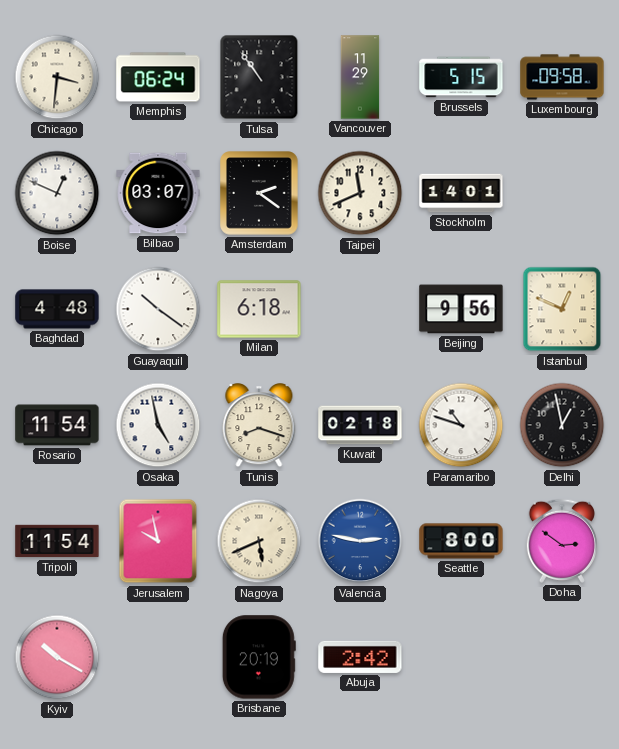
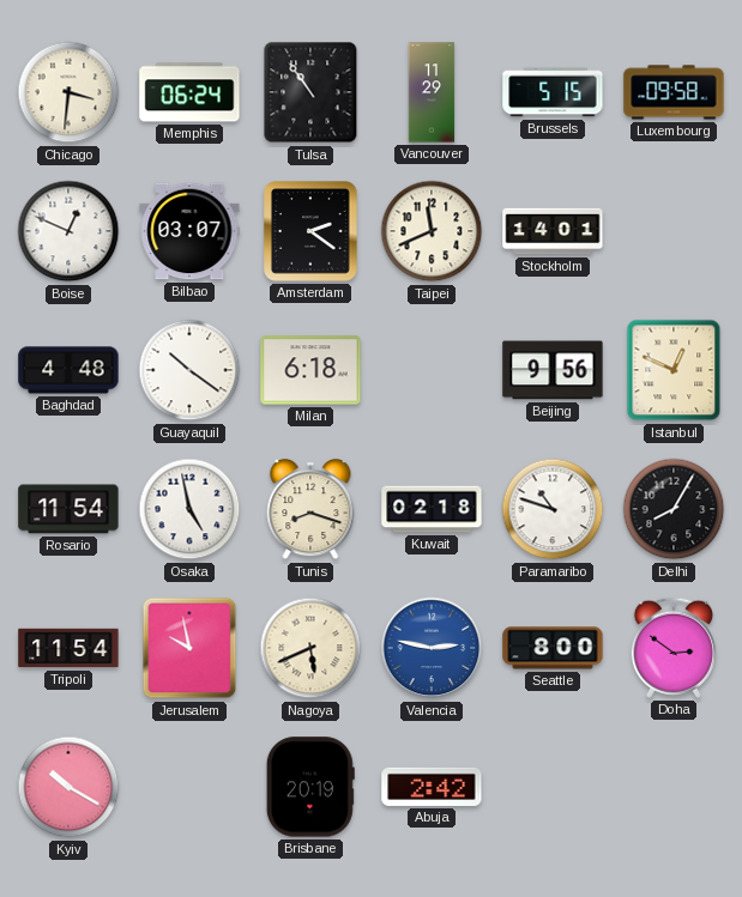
Delhi: 12:58 -> 8:05
